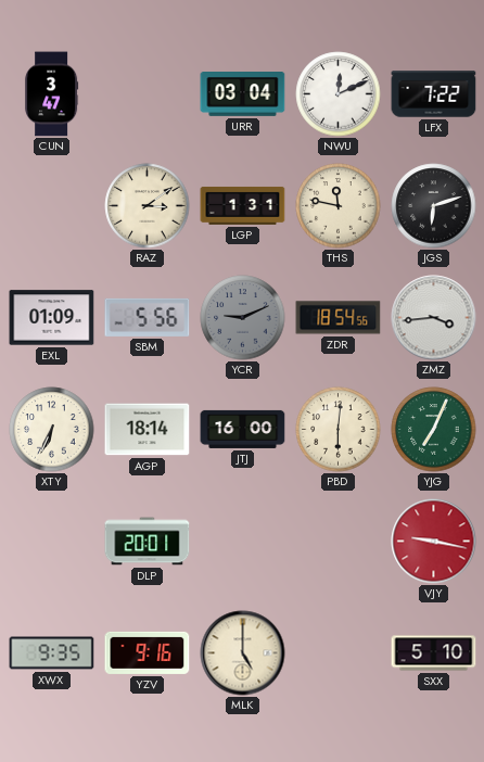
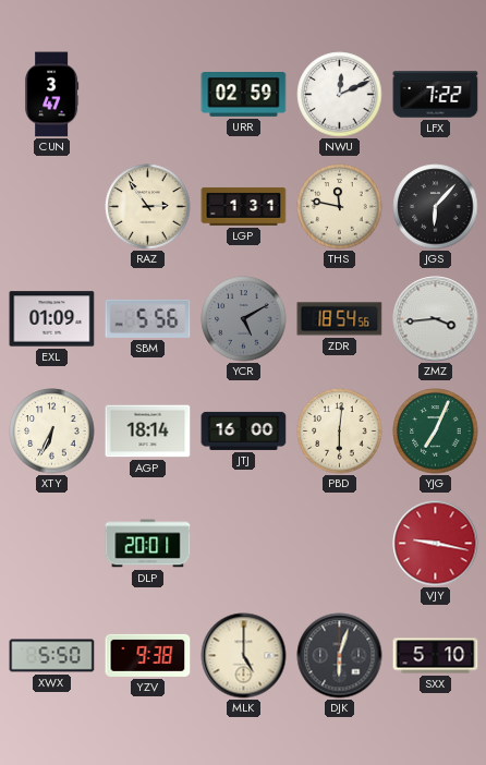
URR: 03:04 -> 02:59
RAZ: 3:09 -> 2:54
JGS: 6:12 -> 6:07
YCR: 9:11 -> 5:10
XWX: 9:35 -> 5:50
YZV: 9:16 -> 9:38
DJK: none -> 6:03
